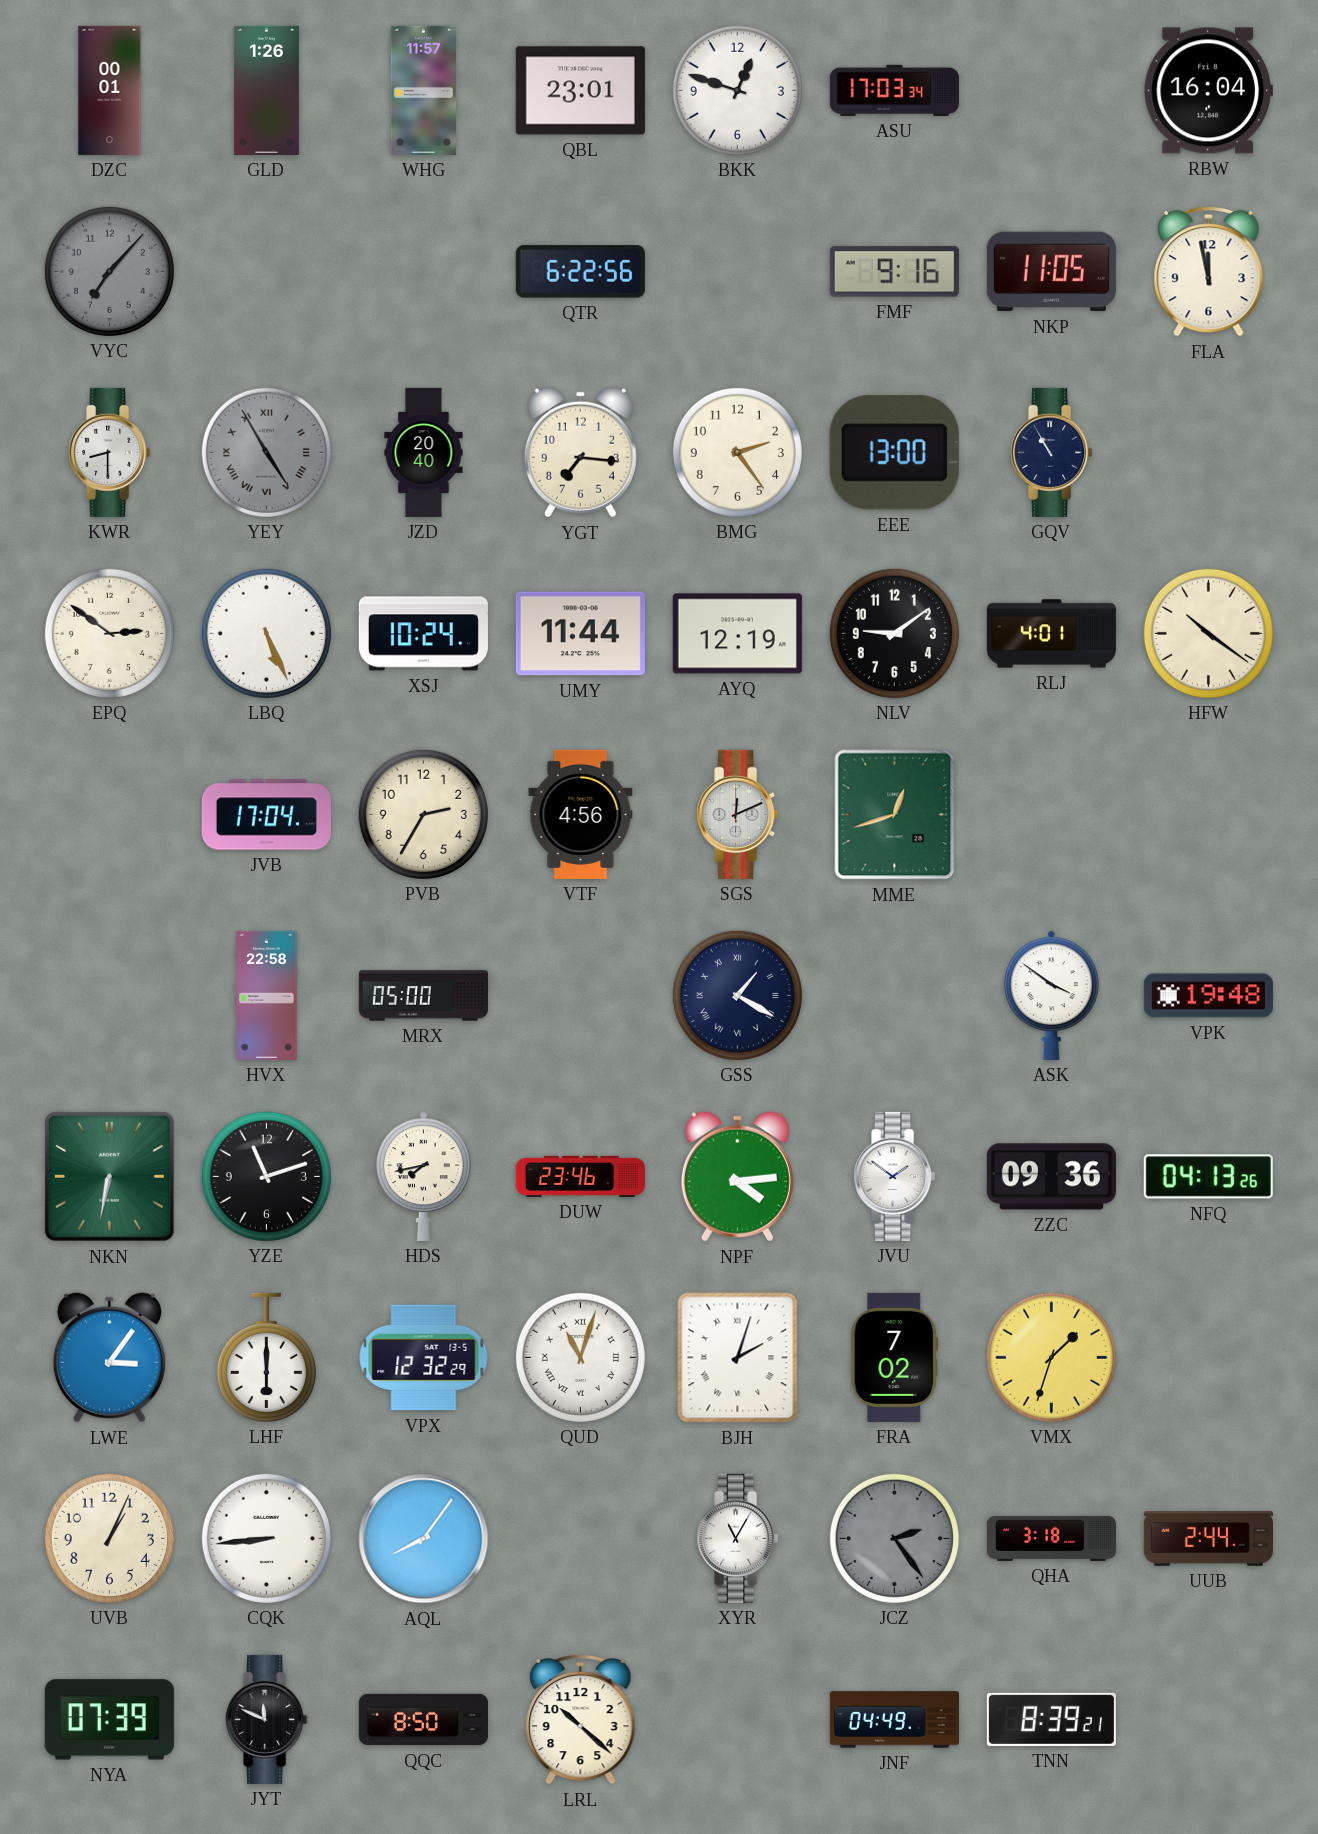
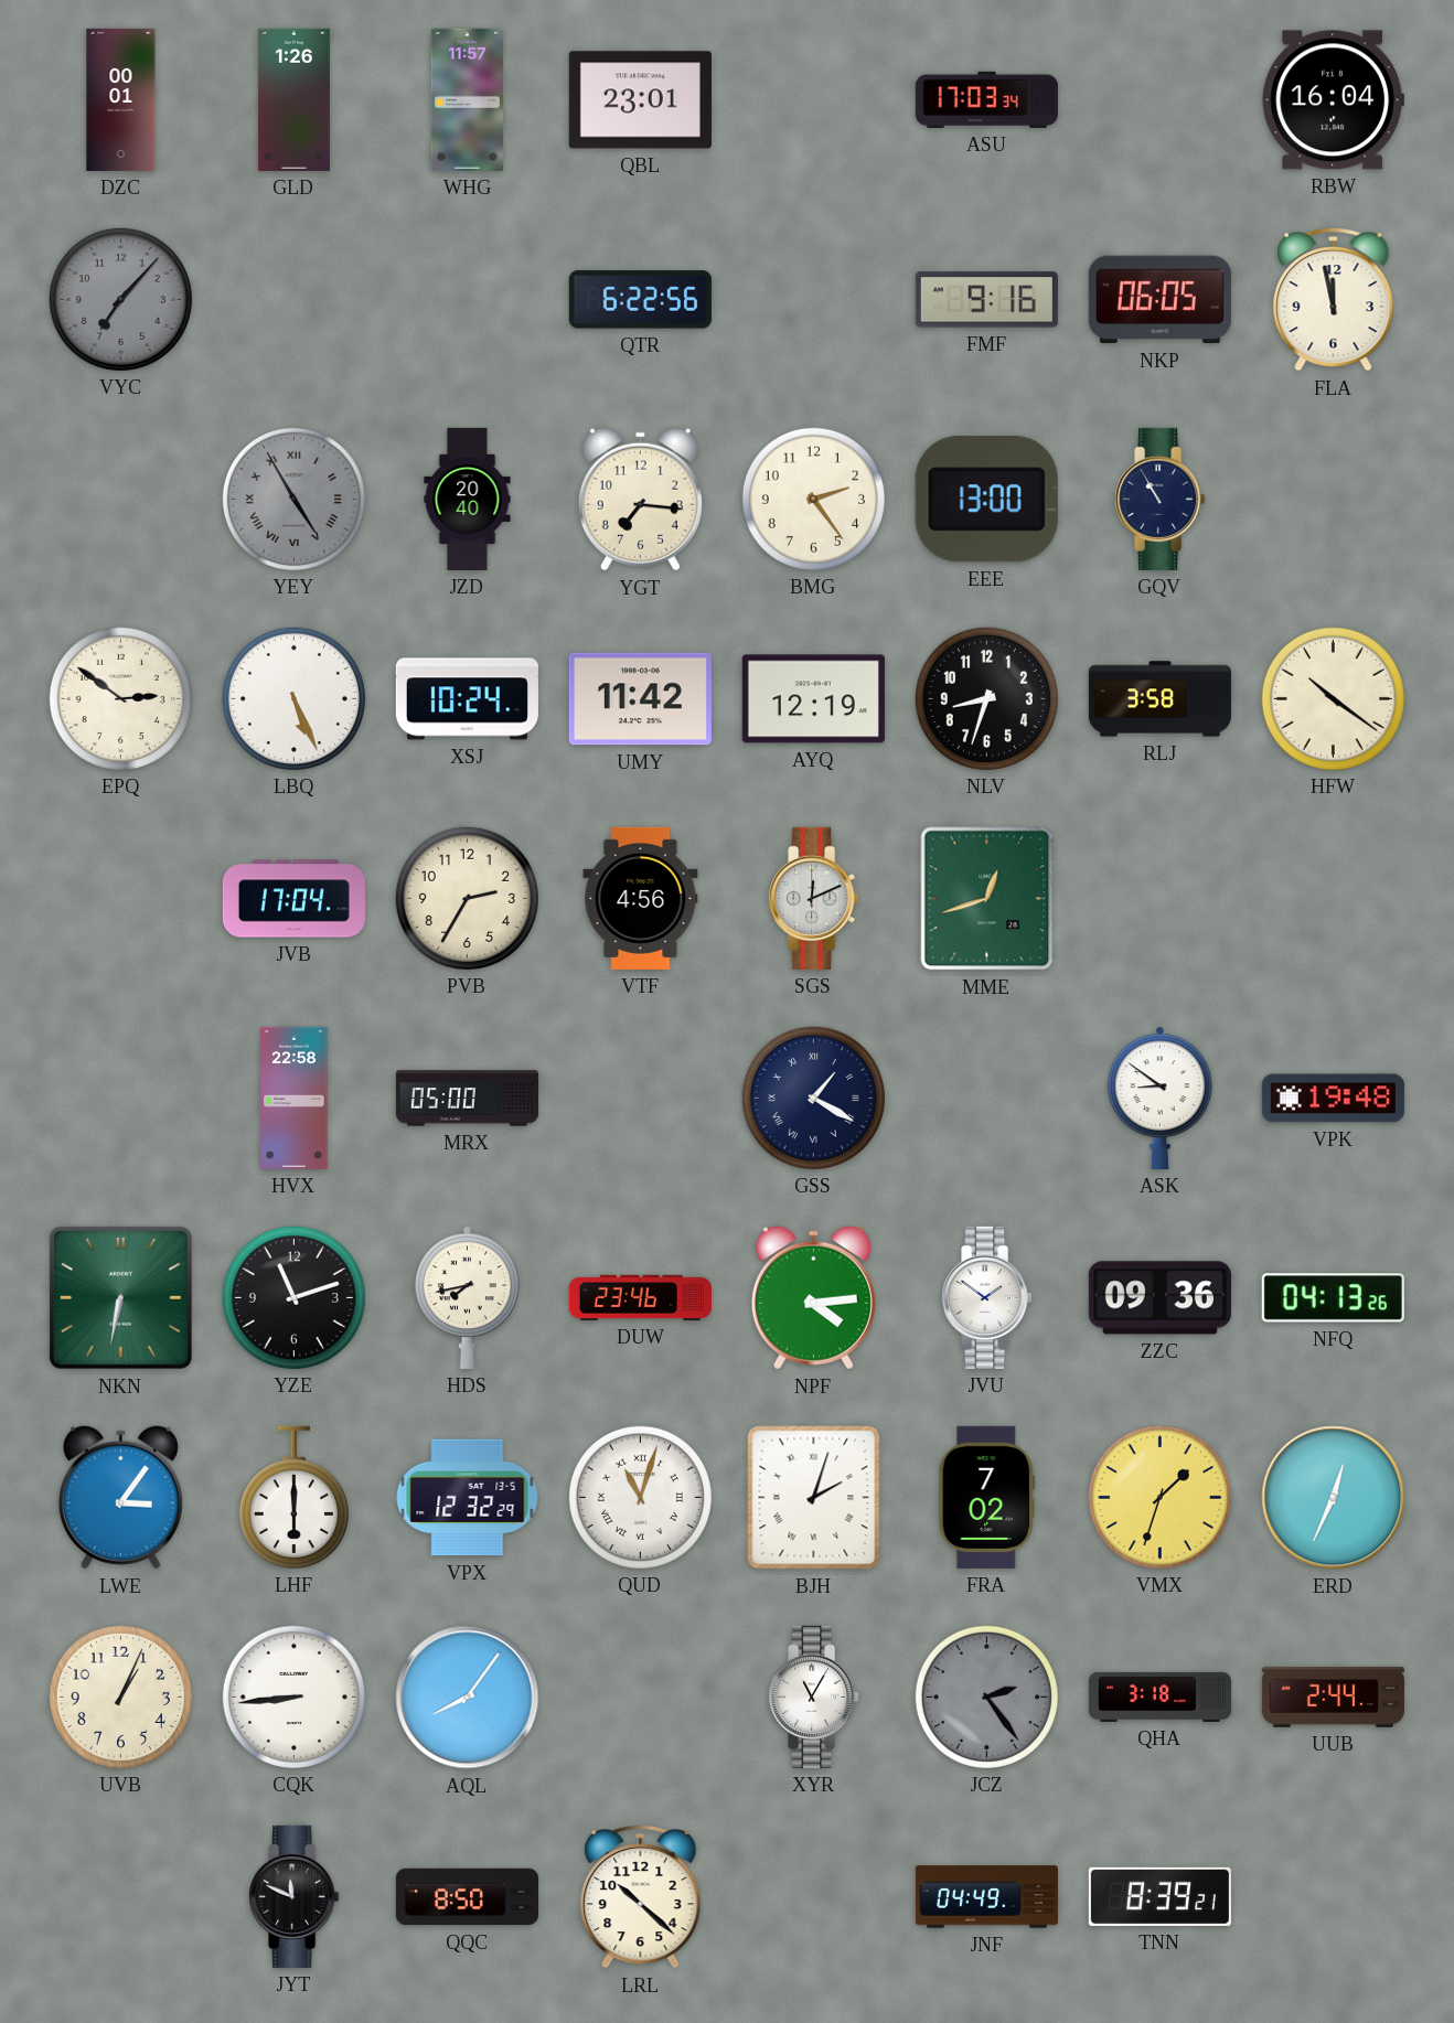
BKK: 12:48 -> none
NKP: 11:05 -> 06:05
KWR: 8:30 -> none
UMY: 11:44 -> 11:42
NLV: 9:09 -> 8:33
RLJ: 4:01 -> 3:58
ASK: 3:51 -> 8:51
ERD: none -> 12:34
NYA: 07:39 -> none
